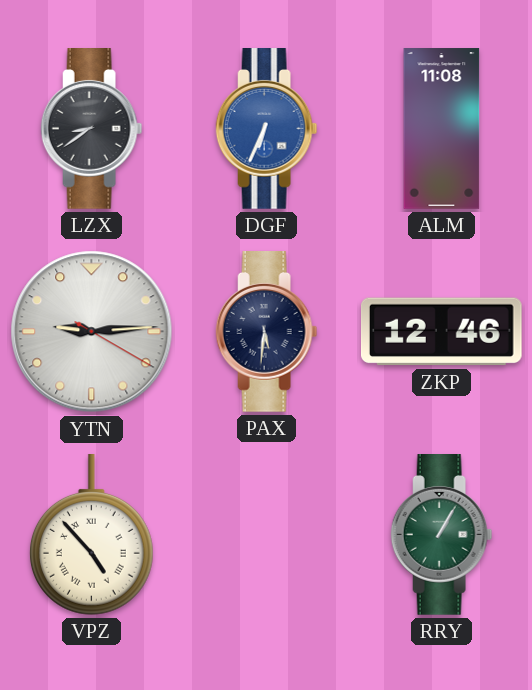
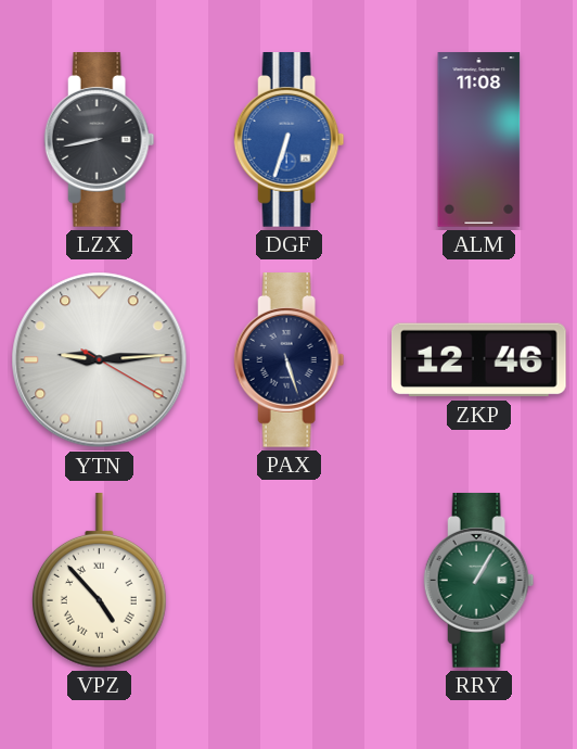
LZX: 8:39 -> 8:43
DGF: 6:34 -> 6:33
PAX: 5:31 -> 5:27
